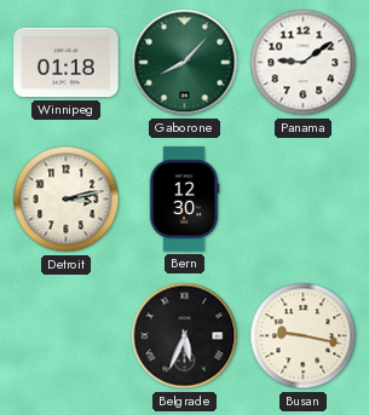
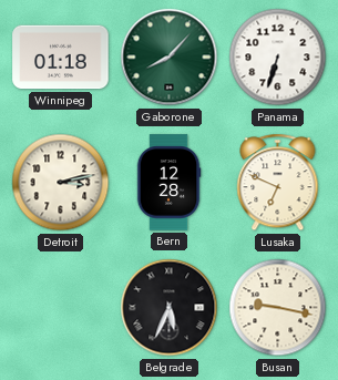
Panama: 9:09 -> 6:33
Bern: 12:30 -> 12:28
Lusaka: none -> 6:49
